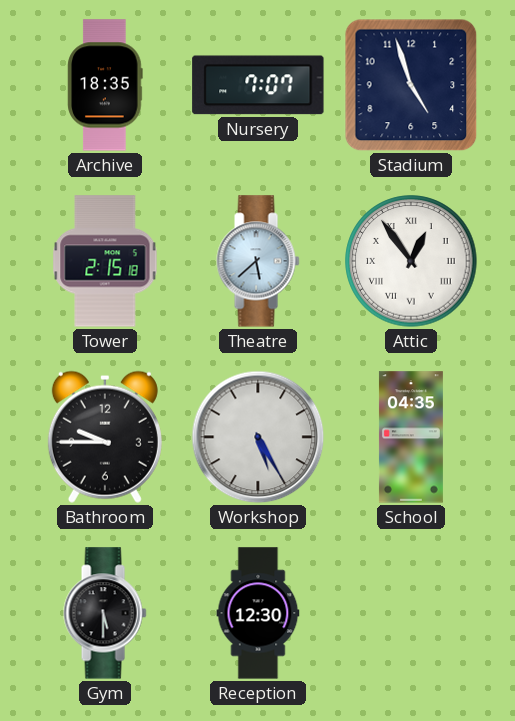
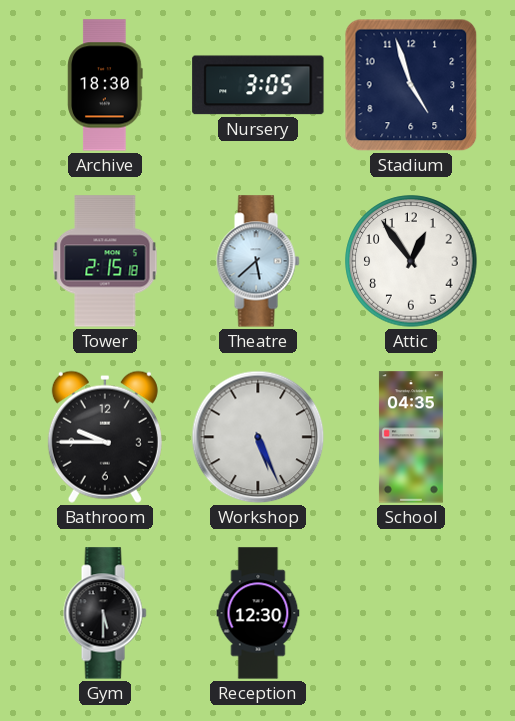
Archive: 18:35 -> 18:30
Nursery: 7:07 -> 3:05
Attic numerals: Roman -> Arabic
Workshop: 5:25 -> 5:26
